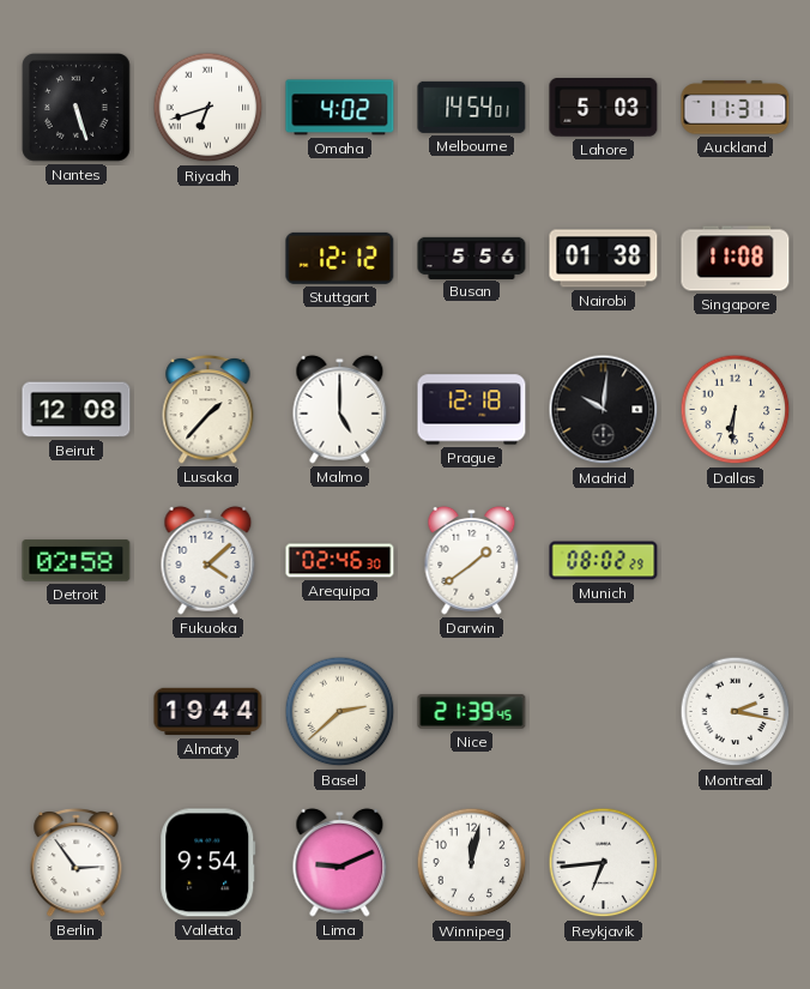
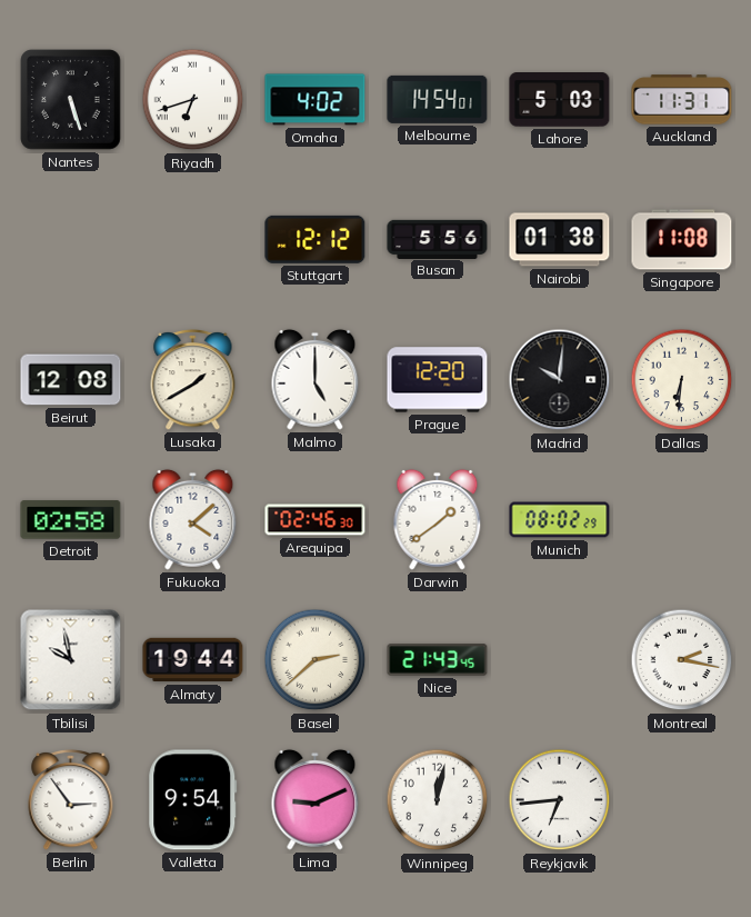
Lusaka: 1:37 -> 1:40
Prague: 12:18 -> 12:20
Tbilisi: none -> 9:58
Nice: 21:39 -> 21:43
